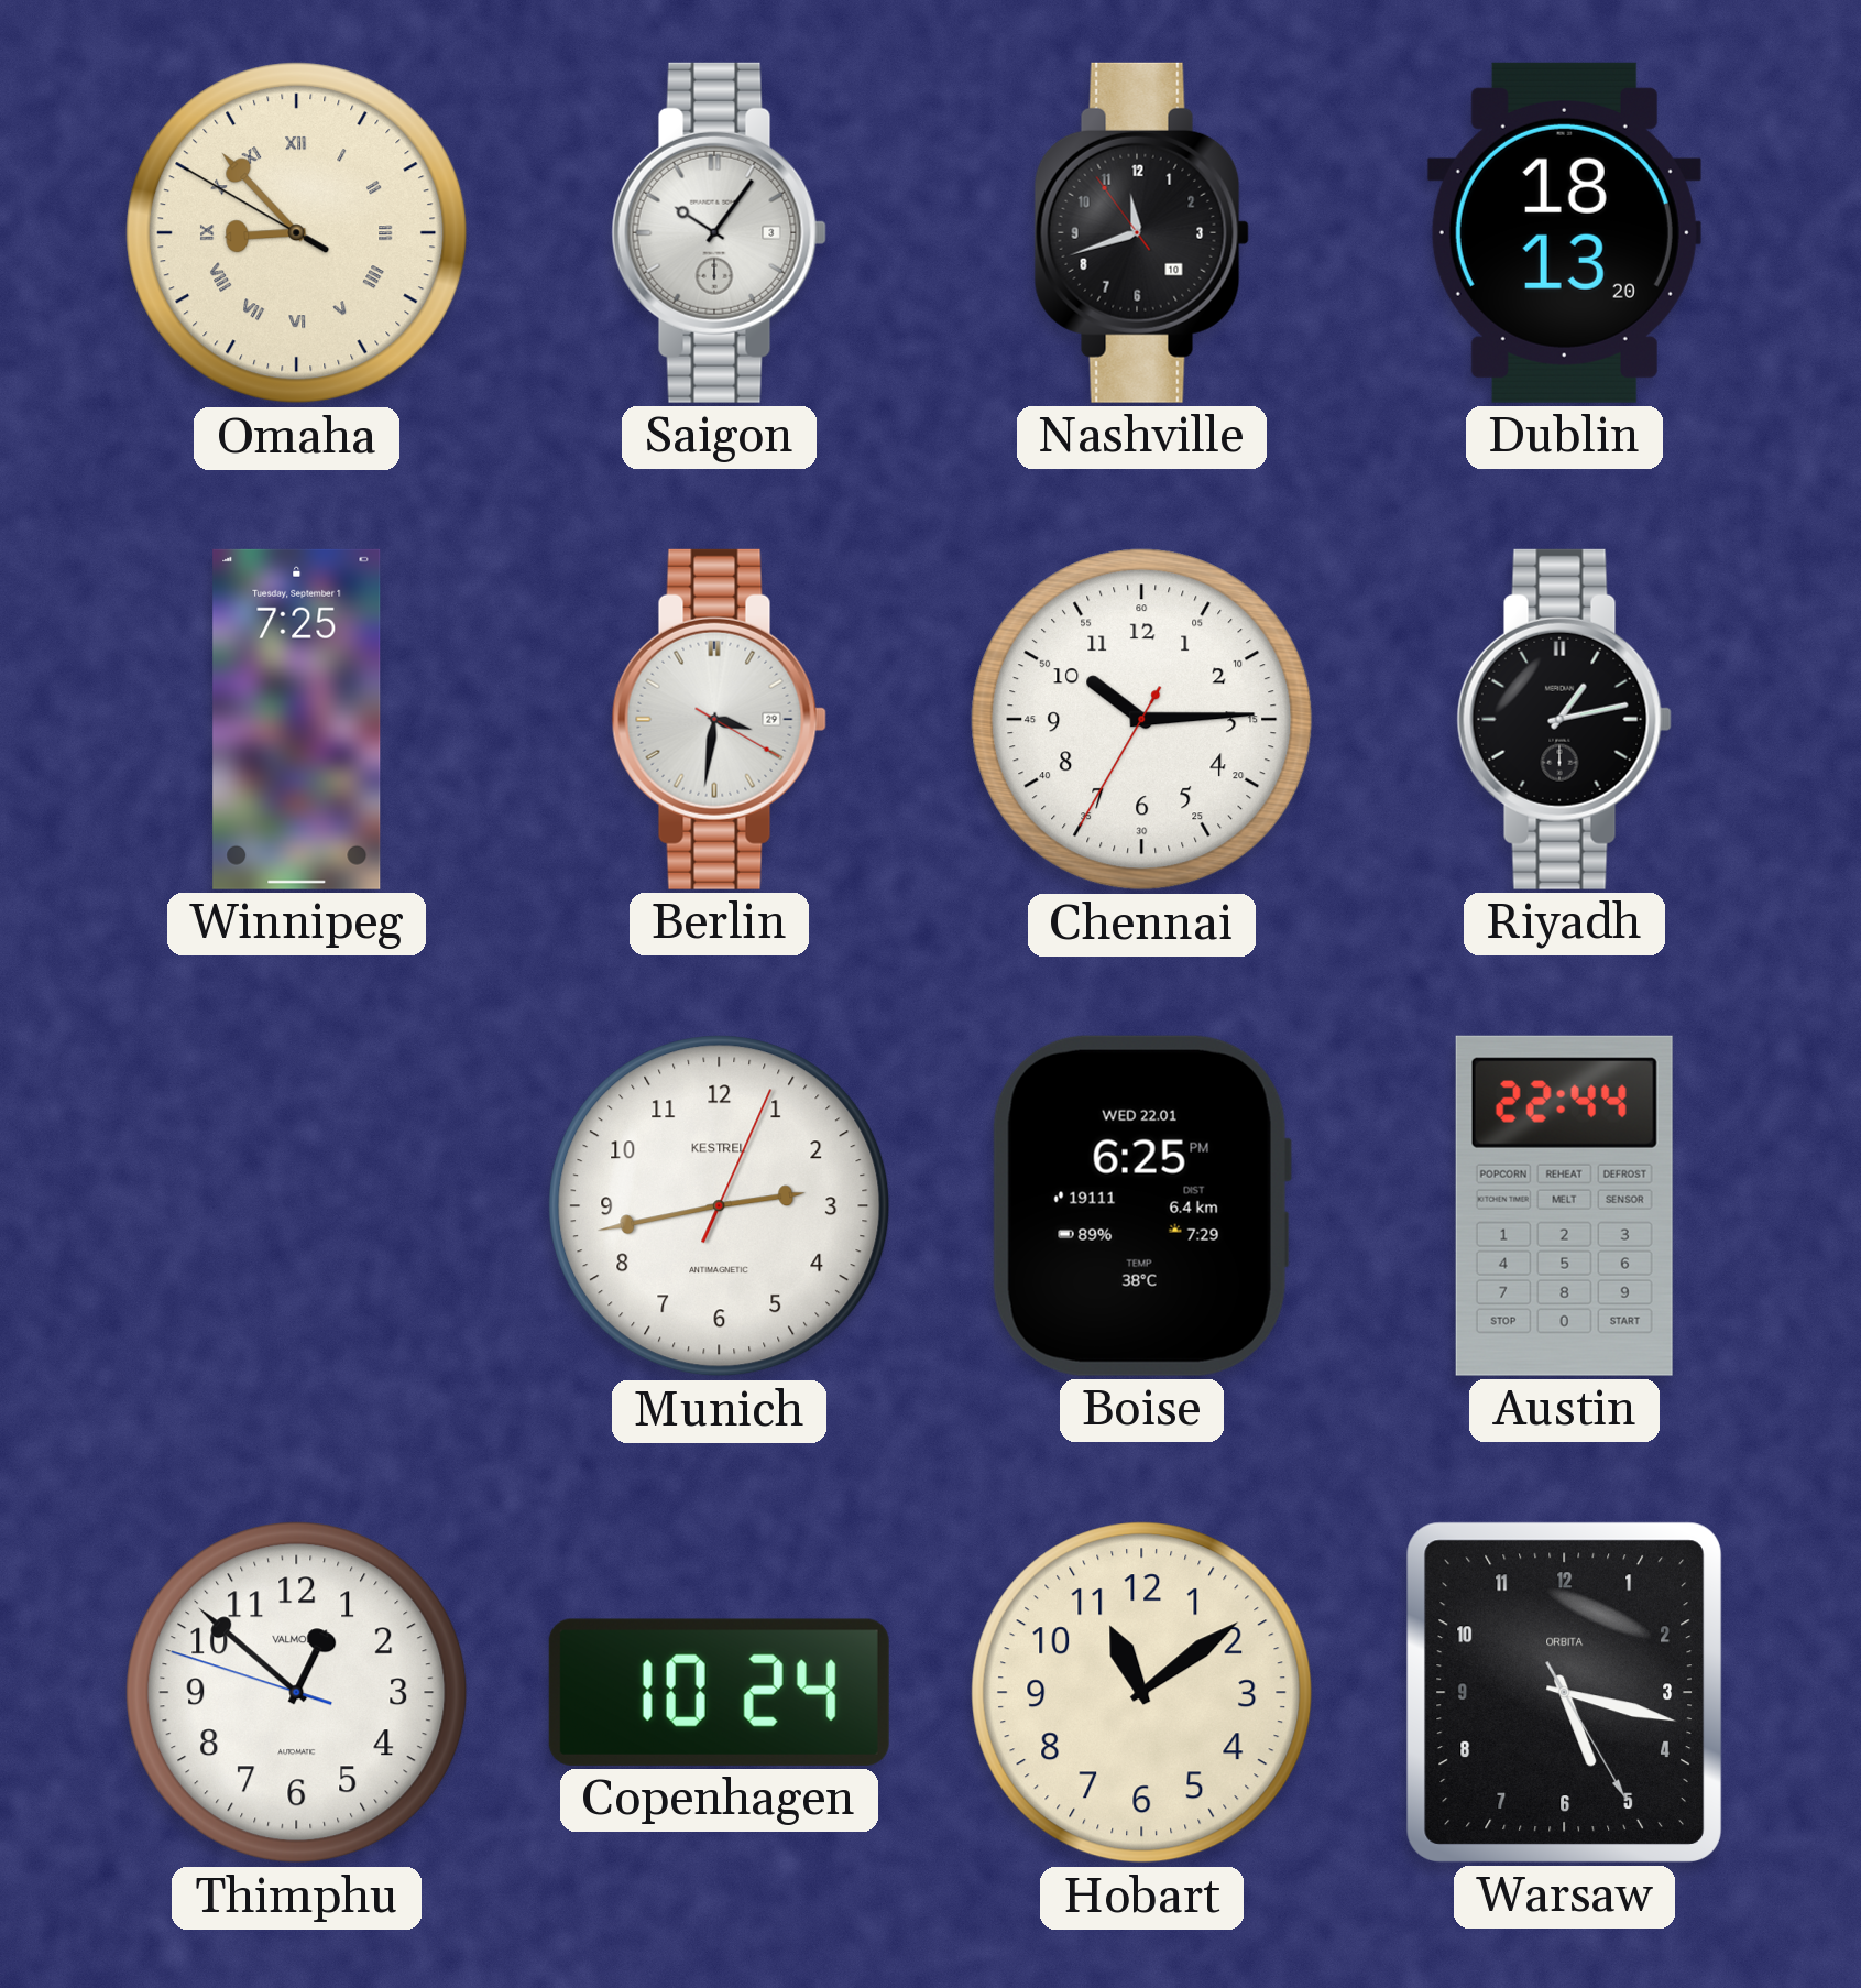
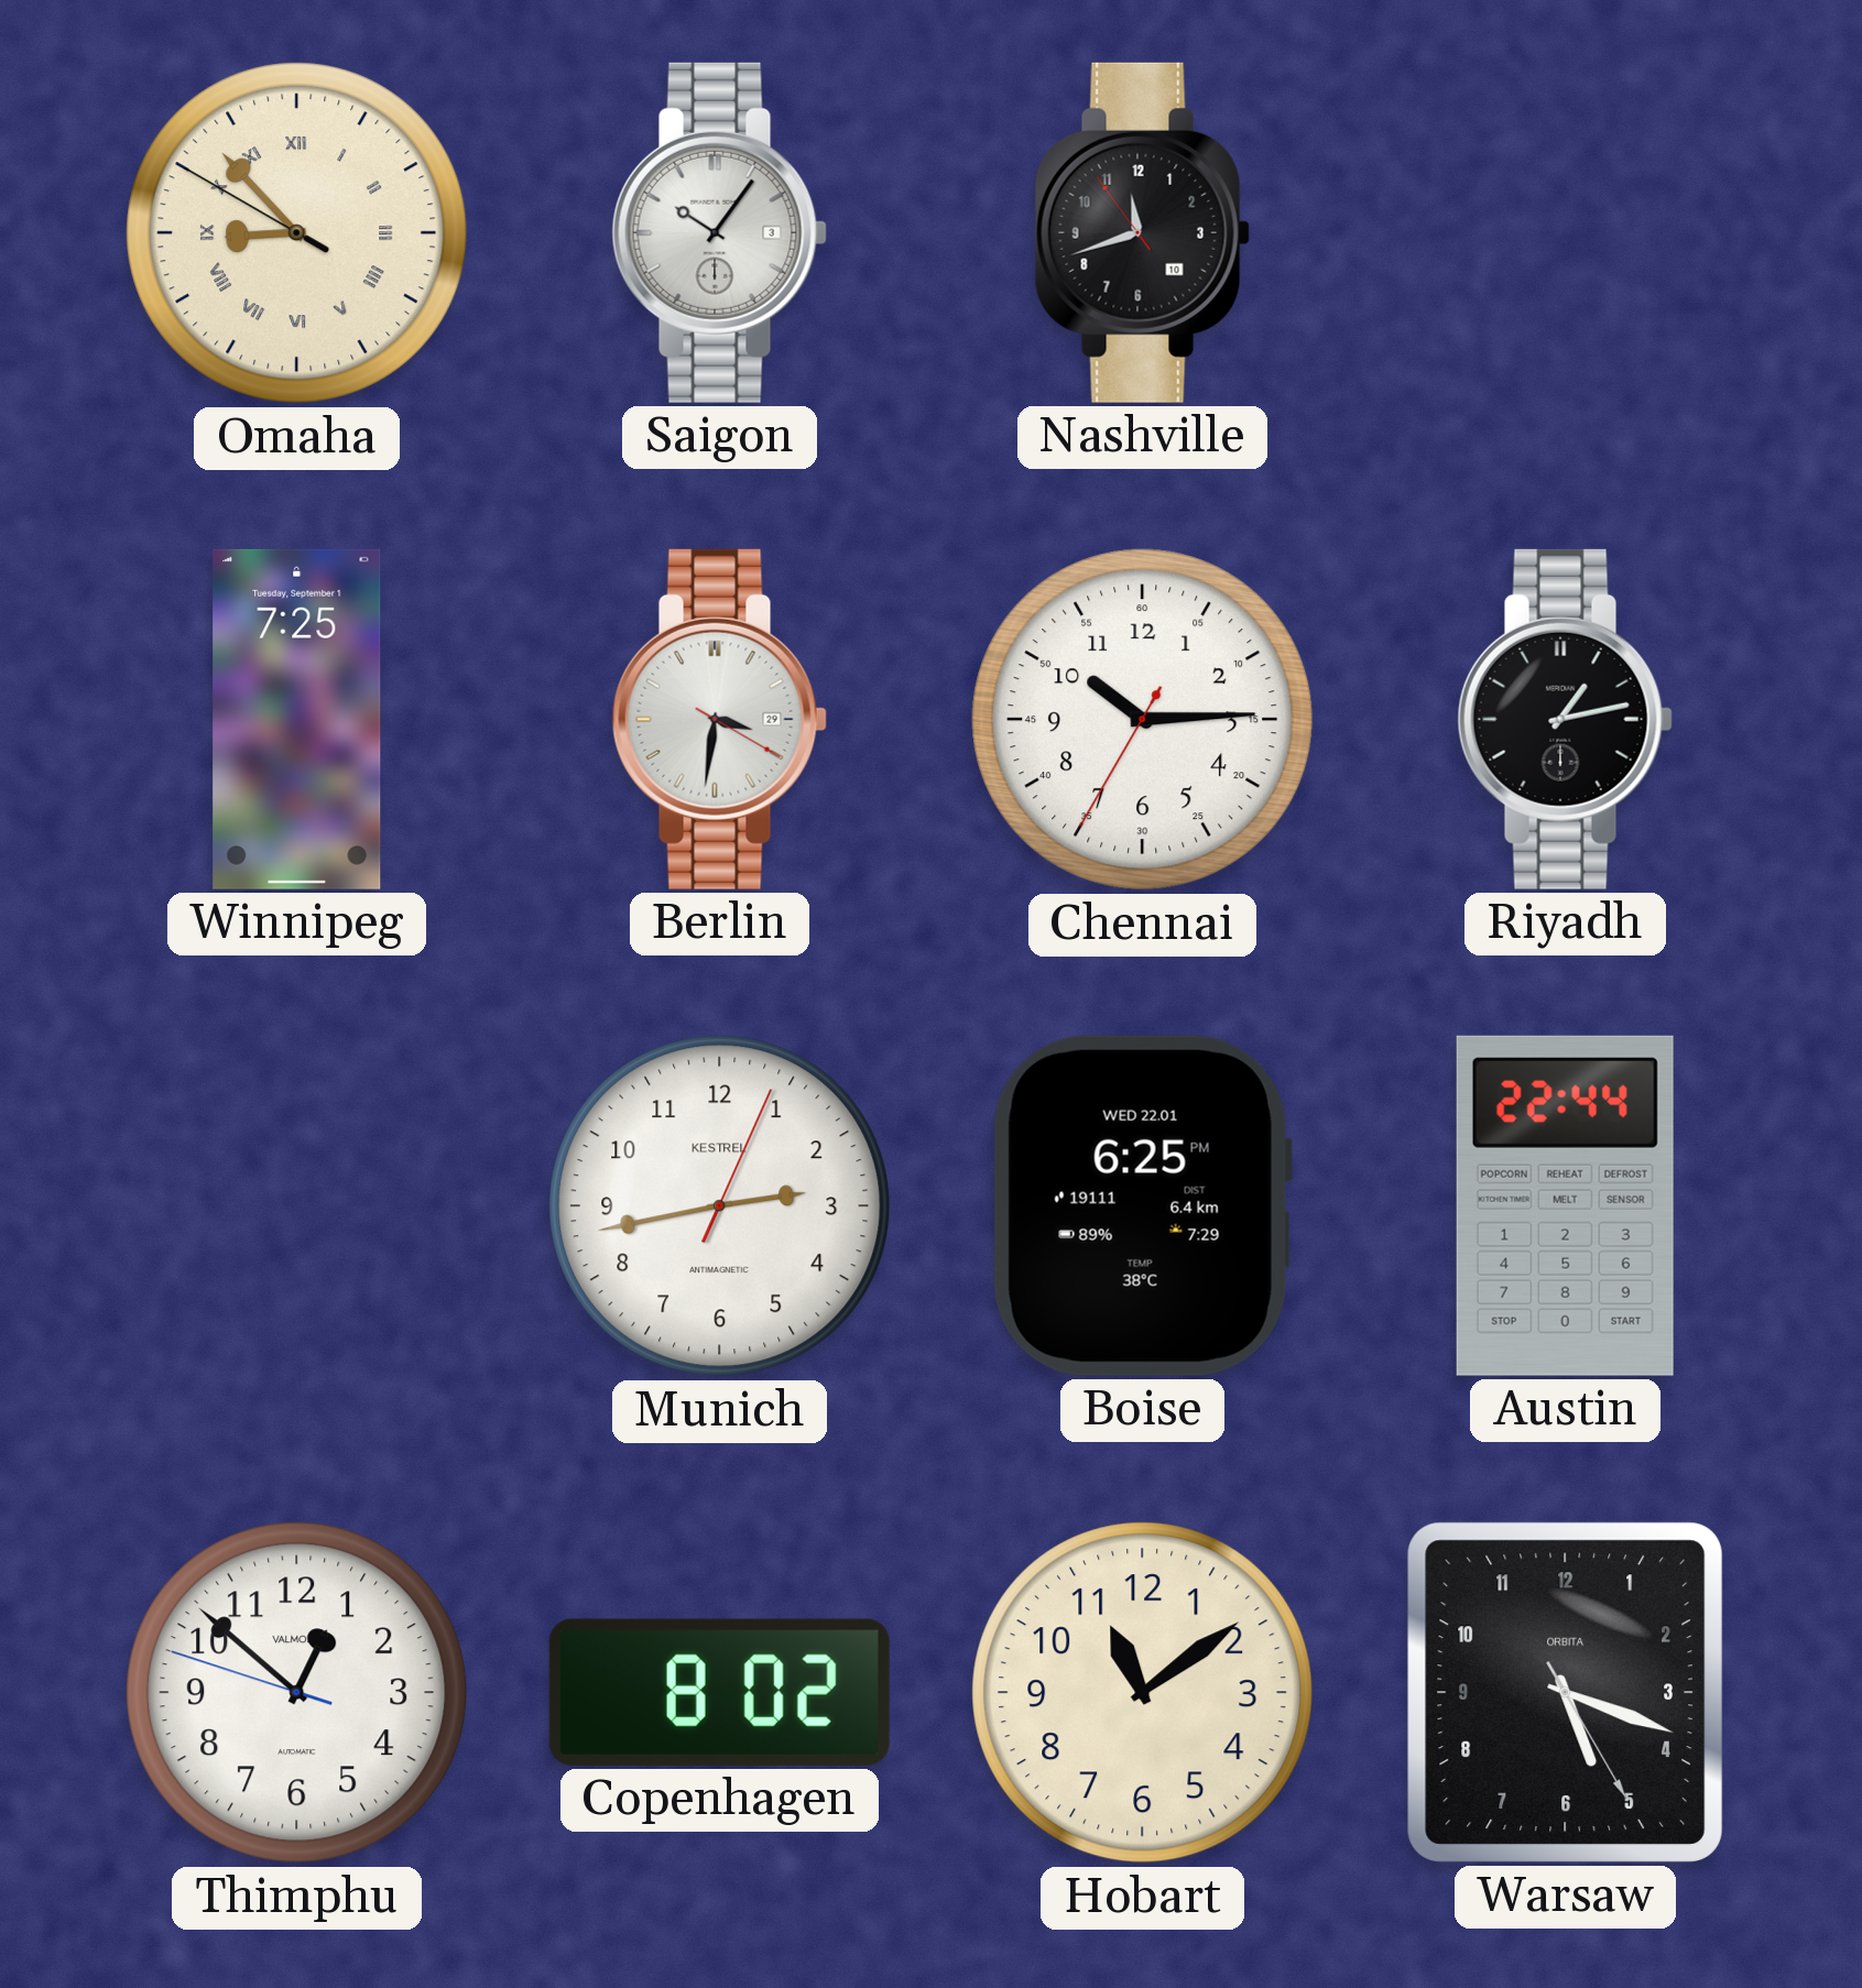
Dublin: 18:13 -> none
Copenhagen: 10:24 -> 8:02
Warsaw: 5:17 -> 5:18
